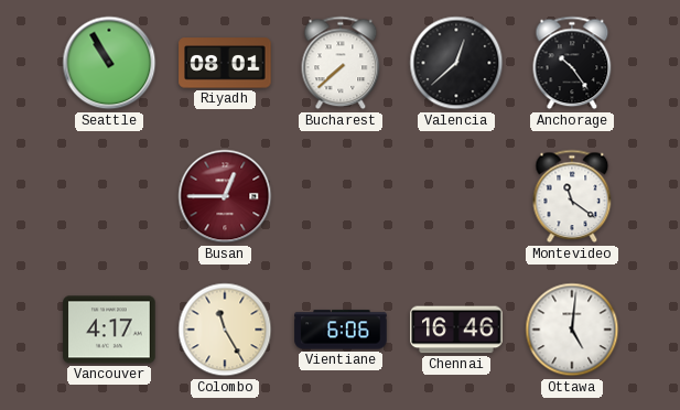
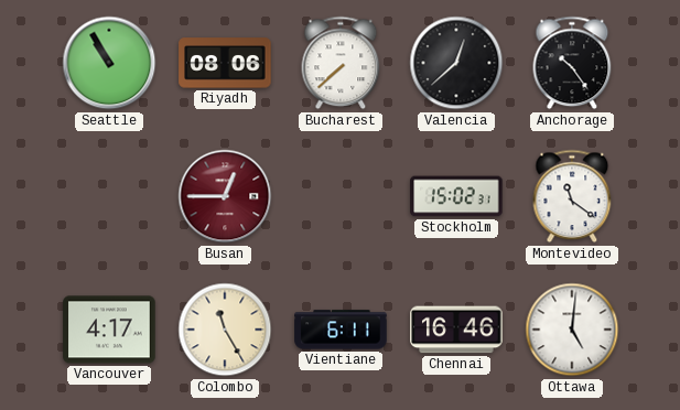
Riyadh: 08:01 -> 08:06
Stockholm: none -> 15:02
Vientiane: 6:06 -> 6:11
